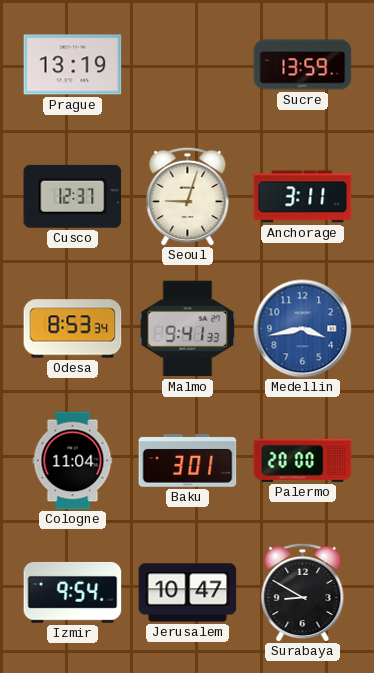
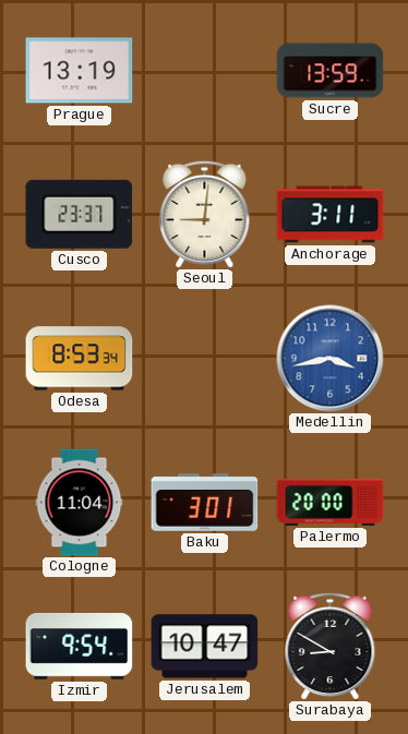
Cusco: 12:37 -> 23:37
Seoul: 9:03 -> 9:01
Malmo: 9:41 -> none
